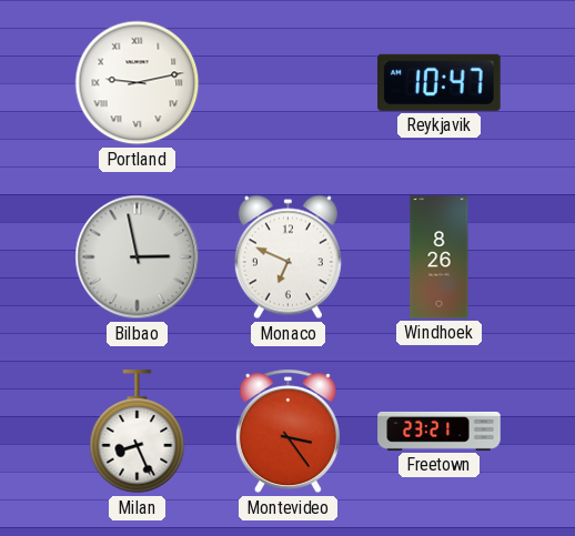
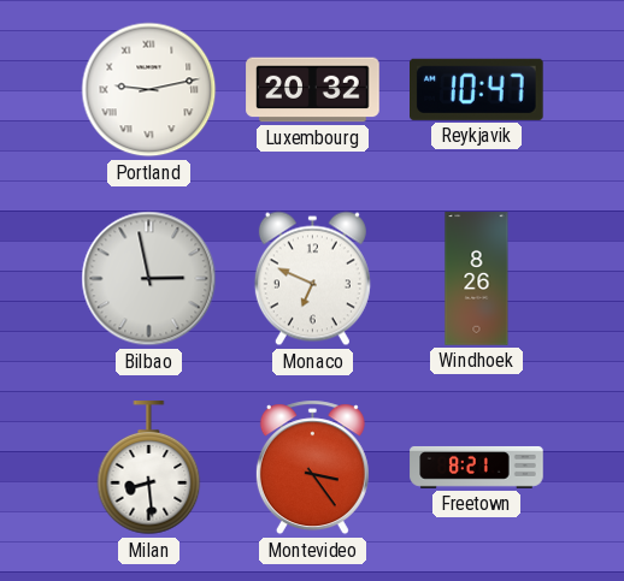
Luxembourg: none -> 20:32
Milan: 8:26 -> 8:29
Freetown: 23:21 -> 8:21
